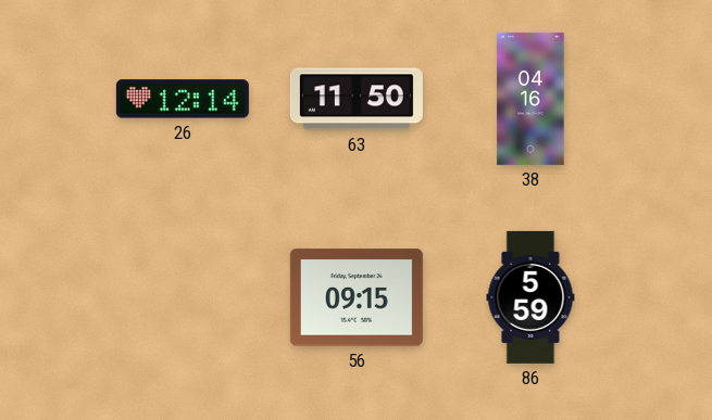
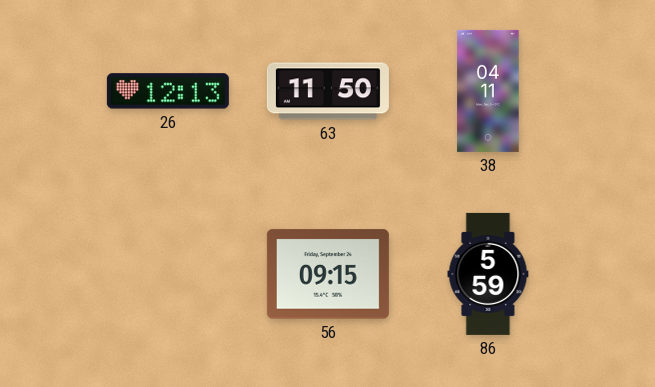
26: 12:14 -> 12:13
38: 04:16 -> 04:11
